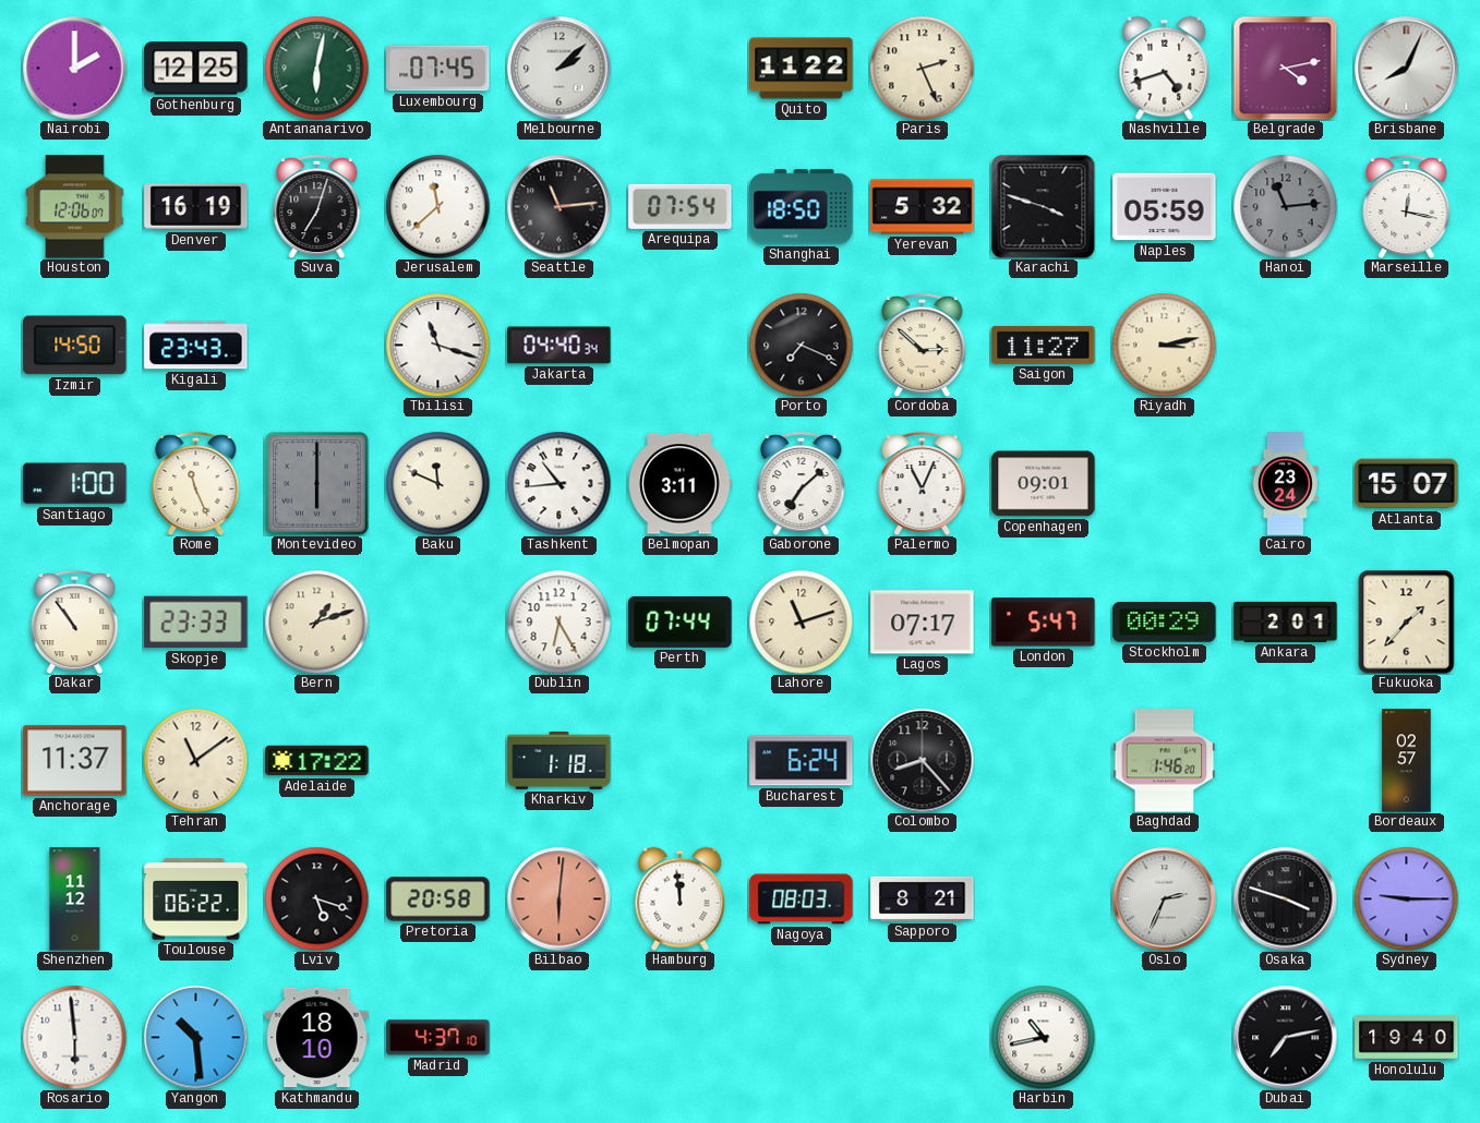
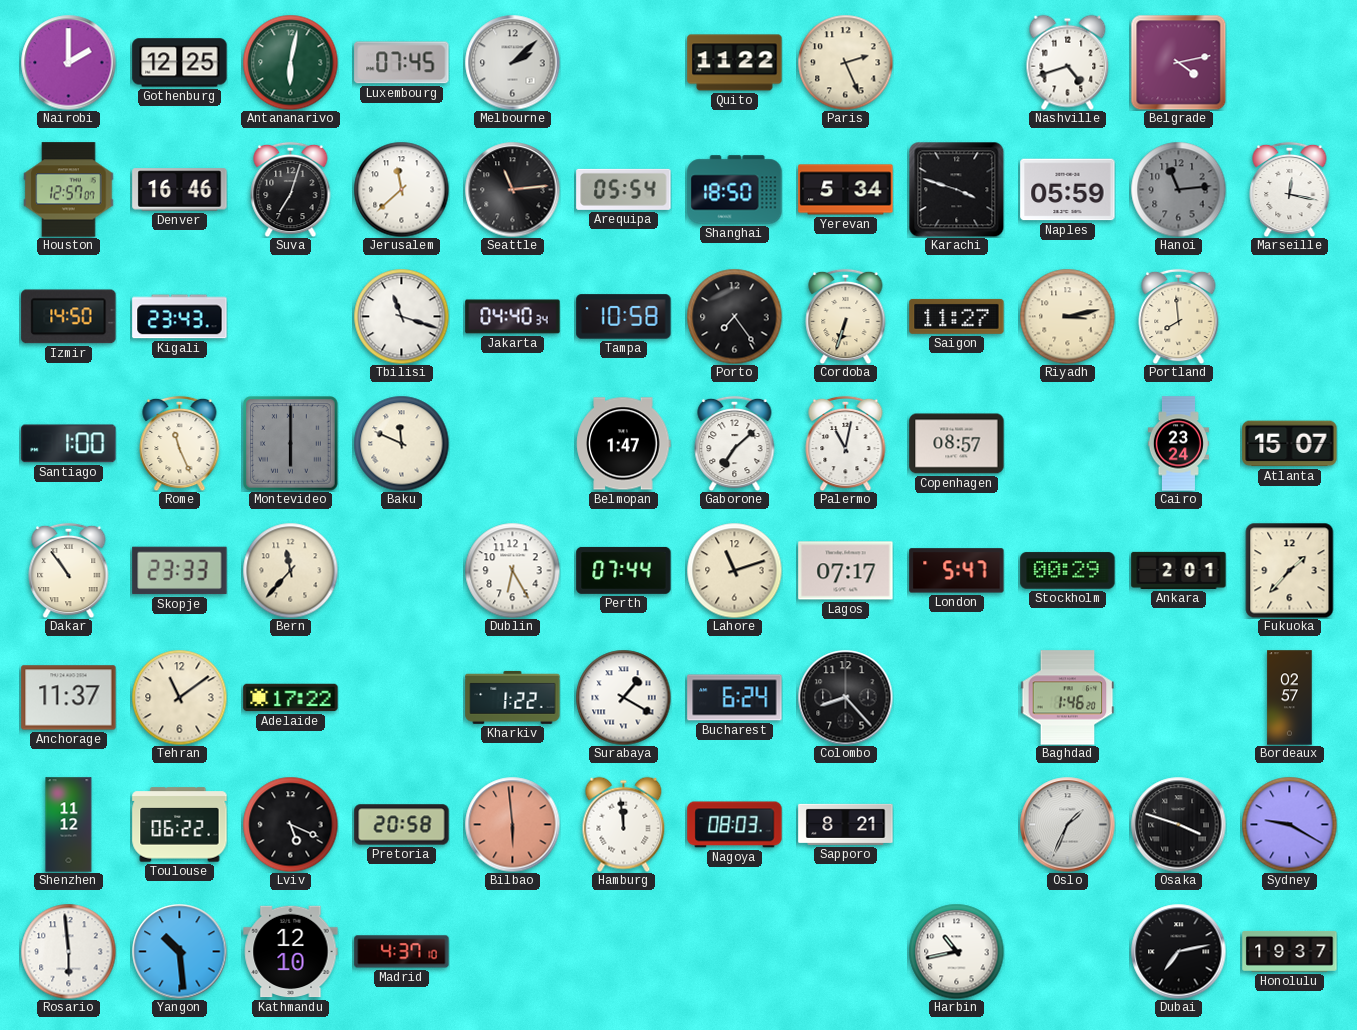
Brisbane: 8:04 -> none
Houston: 12:06 -> 12:57
Denver: 16:19 -> 16:46
Arequipa: 07:54 -> 05:54
Yerevan: 5:32 -> 5:34
Tampa: none -> 10:58
Porto: 7:19 -> 7:24
Cordoba: 2:52 -> 6:33
Portland: none -> 7:59
Tashkent: 10:44 -> none
Belmopan: 3:11 -> 1:47
Palermo: 11:04 -> 11:02
Copenhagen: 09:01 -> 08:57
Bern: 1:12 -> 11:37
Kharkiv: 1:18 -> 1:22
Surabaya: none -> 1:20
Lviv: 5:18 -> 5:19
Bilbao: 6:01 -> 5:59
Oslo: 2:34 -> 1:34
Sydney: 9:15 -> 9:20
Kathmandu: 18:10 -> 12:10
Honolulu: 19:40 -> 19:37
